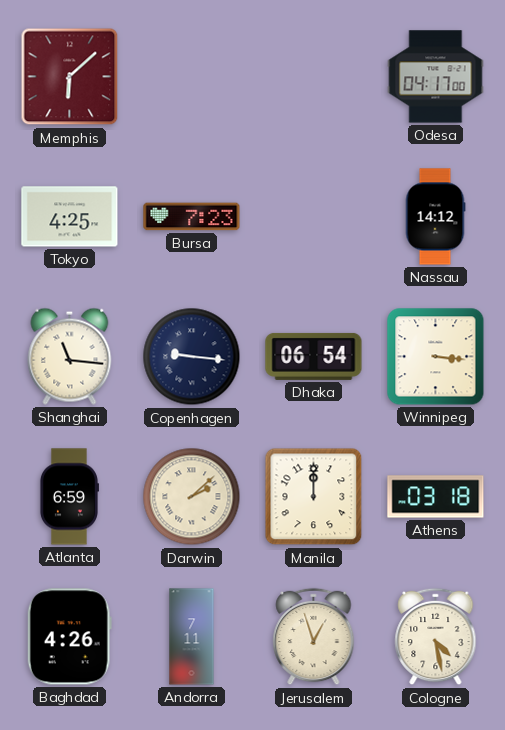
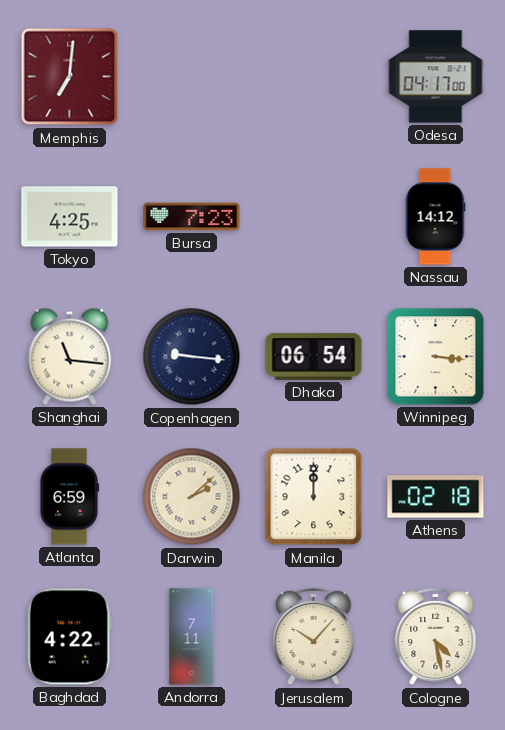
Memphis: 6:08 -> 7:01
Athens: 03:18 -> 02:18
Baghdad: 4:26 -> 4:22
Jerusalem: 12:57 -> 10:07
